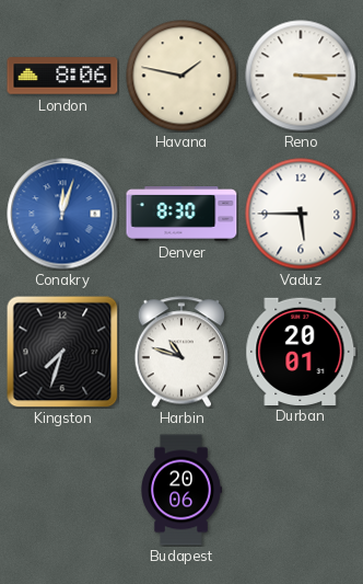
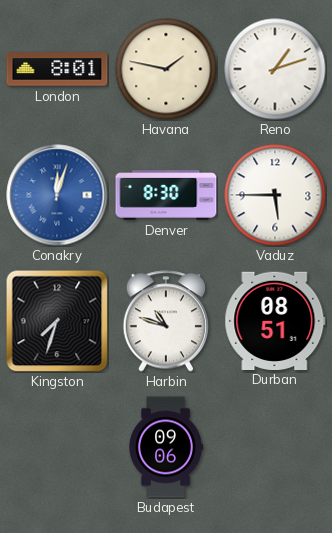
London: 8:06 -> 8:01
Reno: 3:15 -> 1:12
Durban: 20:01 -> 08:51
Budapest: 20:06 -> 09:06
